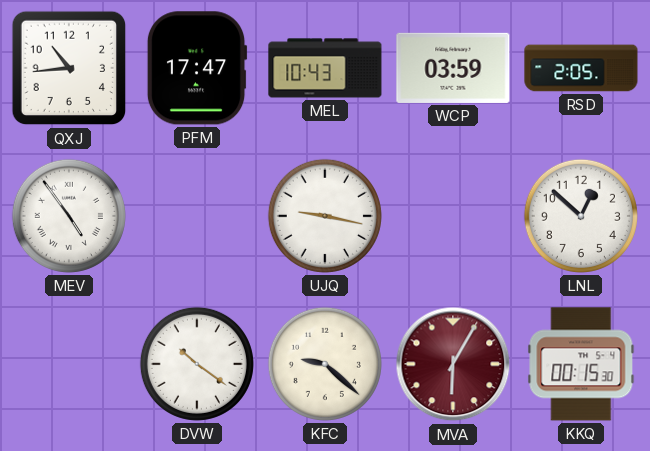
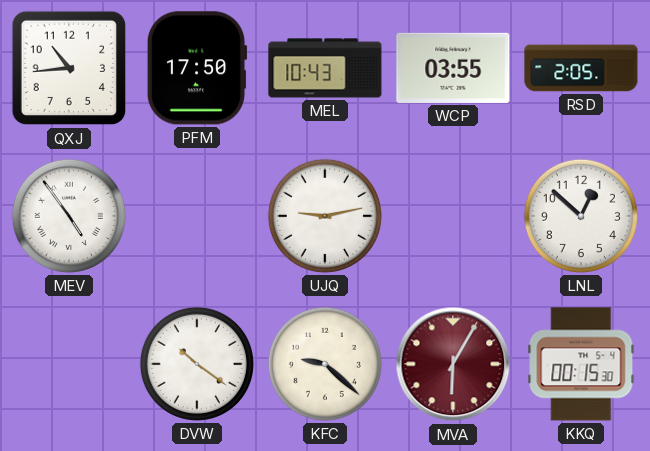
PFM: 17:47 -> 17:50
WCP: 03:59 -> 03:55
UJQ: 9:17 -> 9:13
